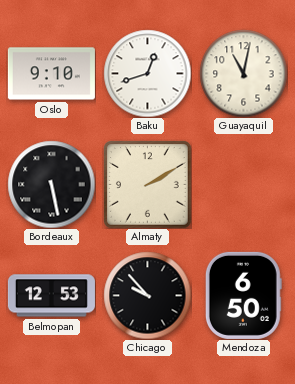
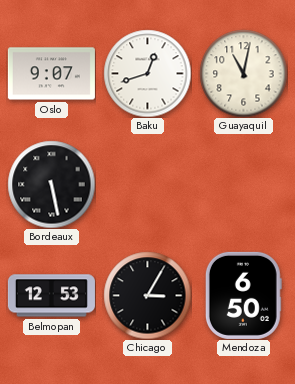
Oslo: 9:10 -> 9:07
Almaty: 2:10 -> none
Chicago: 9:53 -> 3:05
